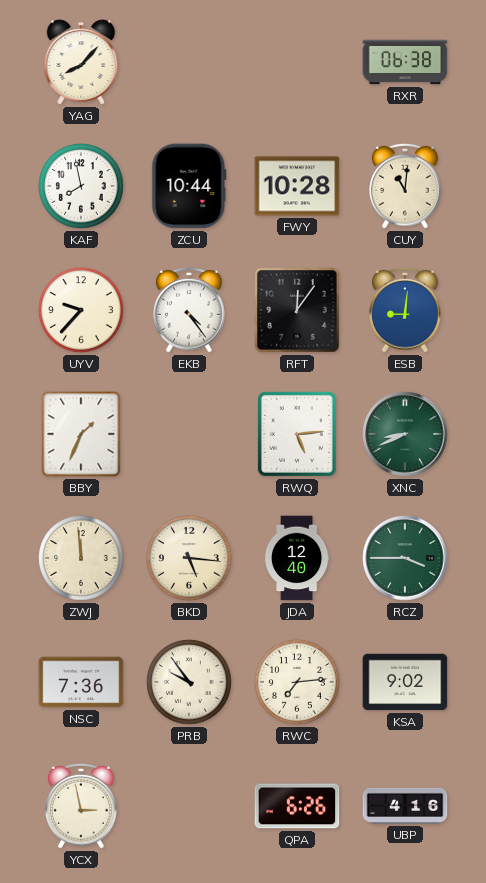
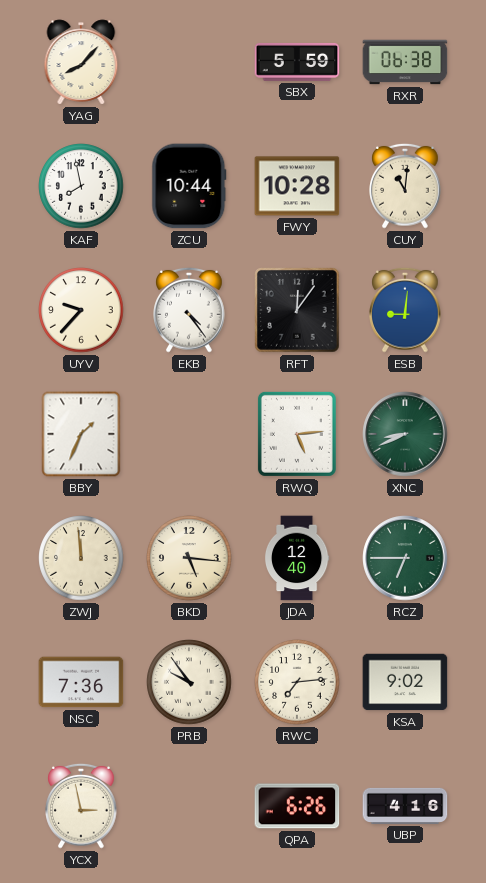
SBX: none -> 5:59
RCZ: 3:45 -> 6:45
